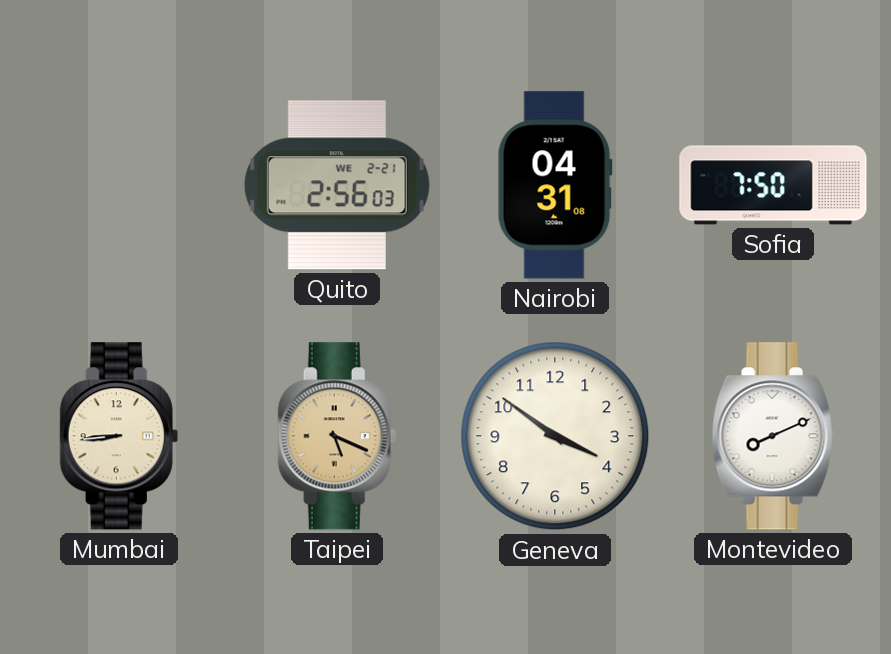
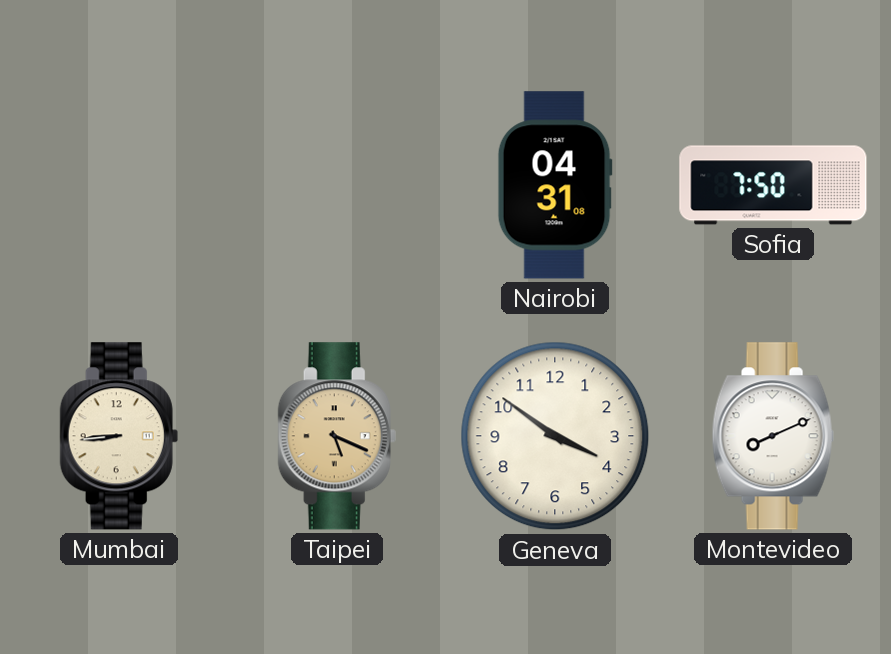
Quito: 2:56 -> none
